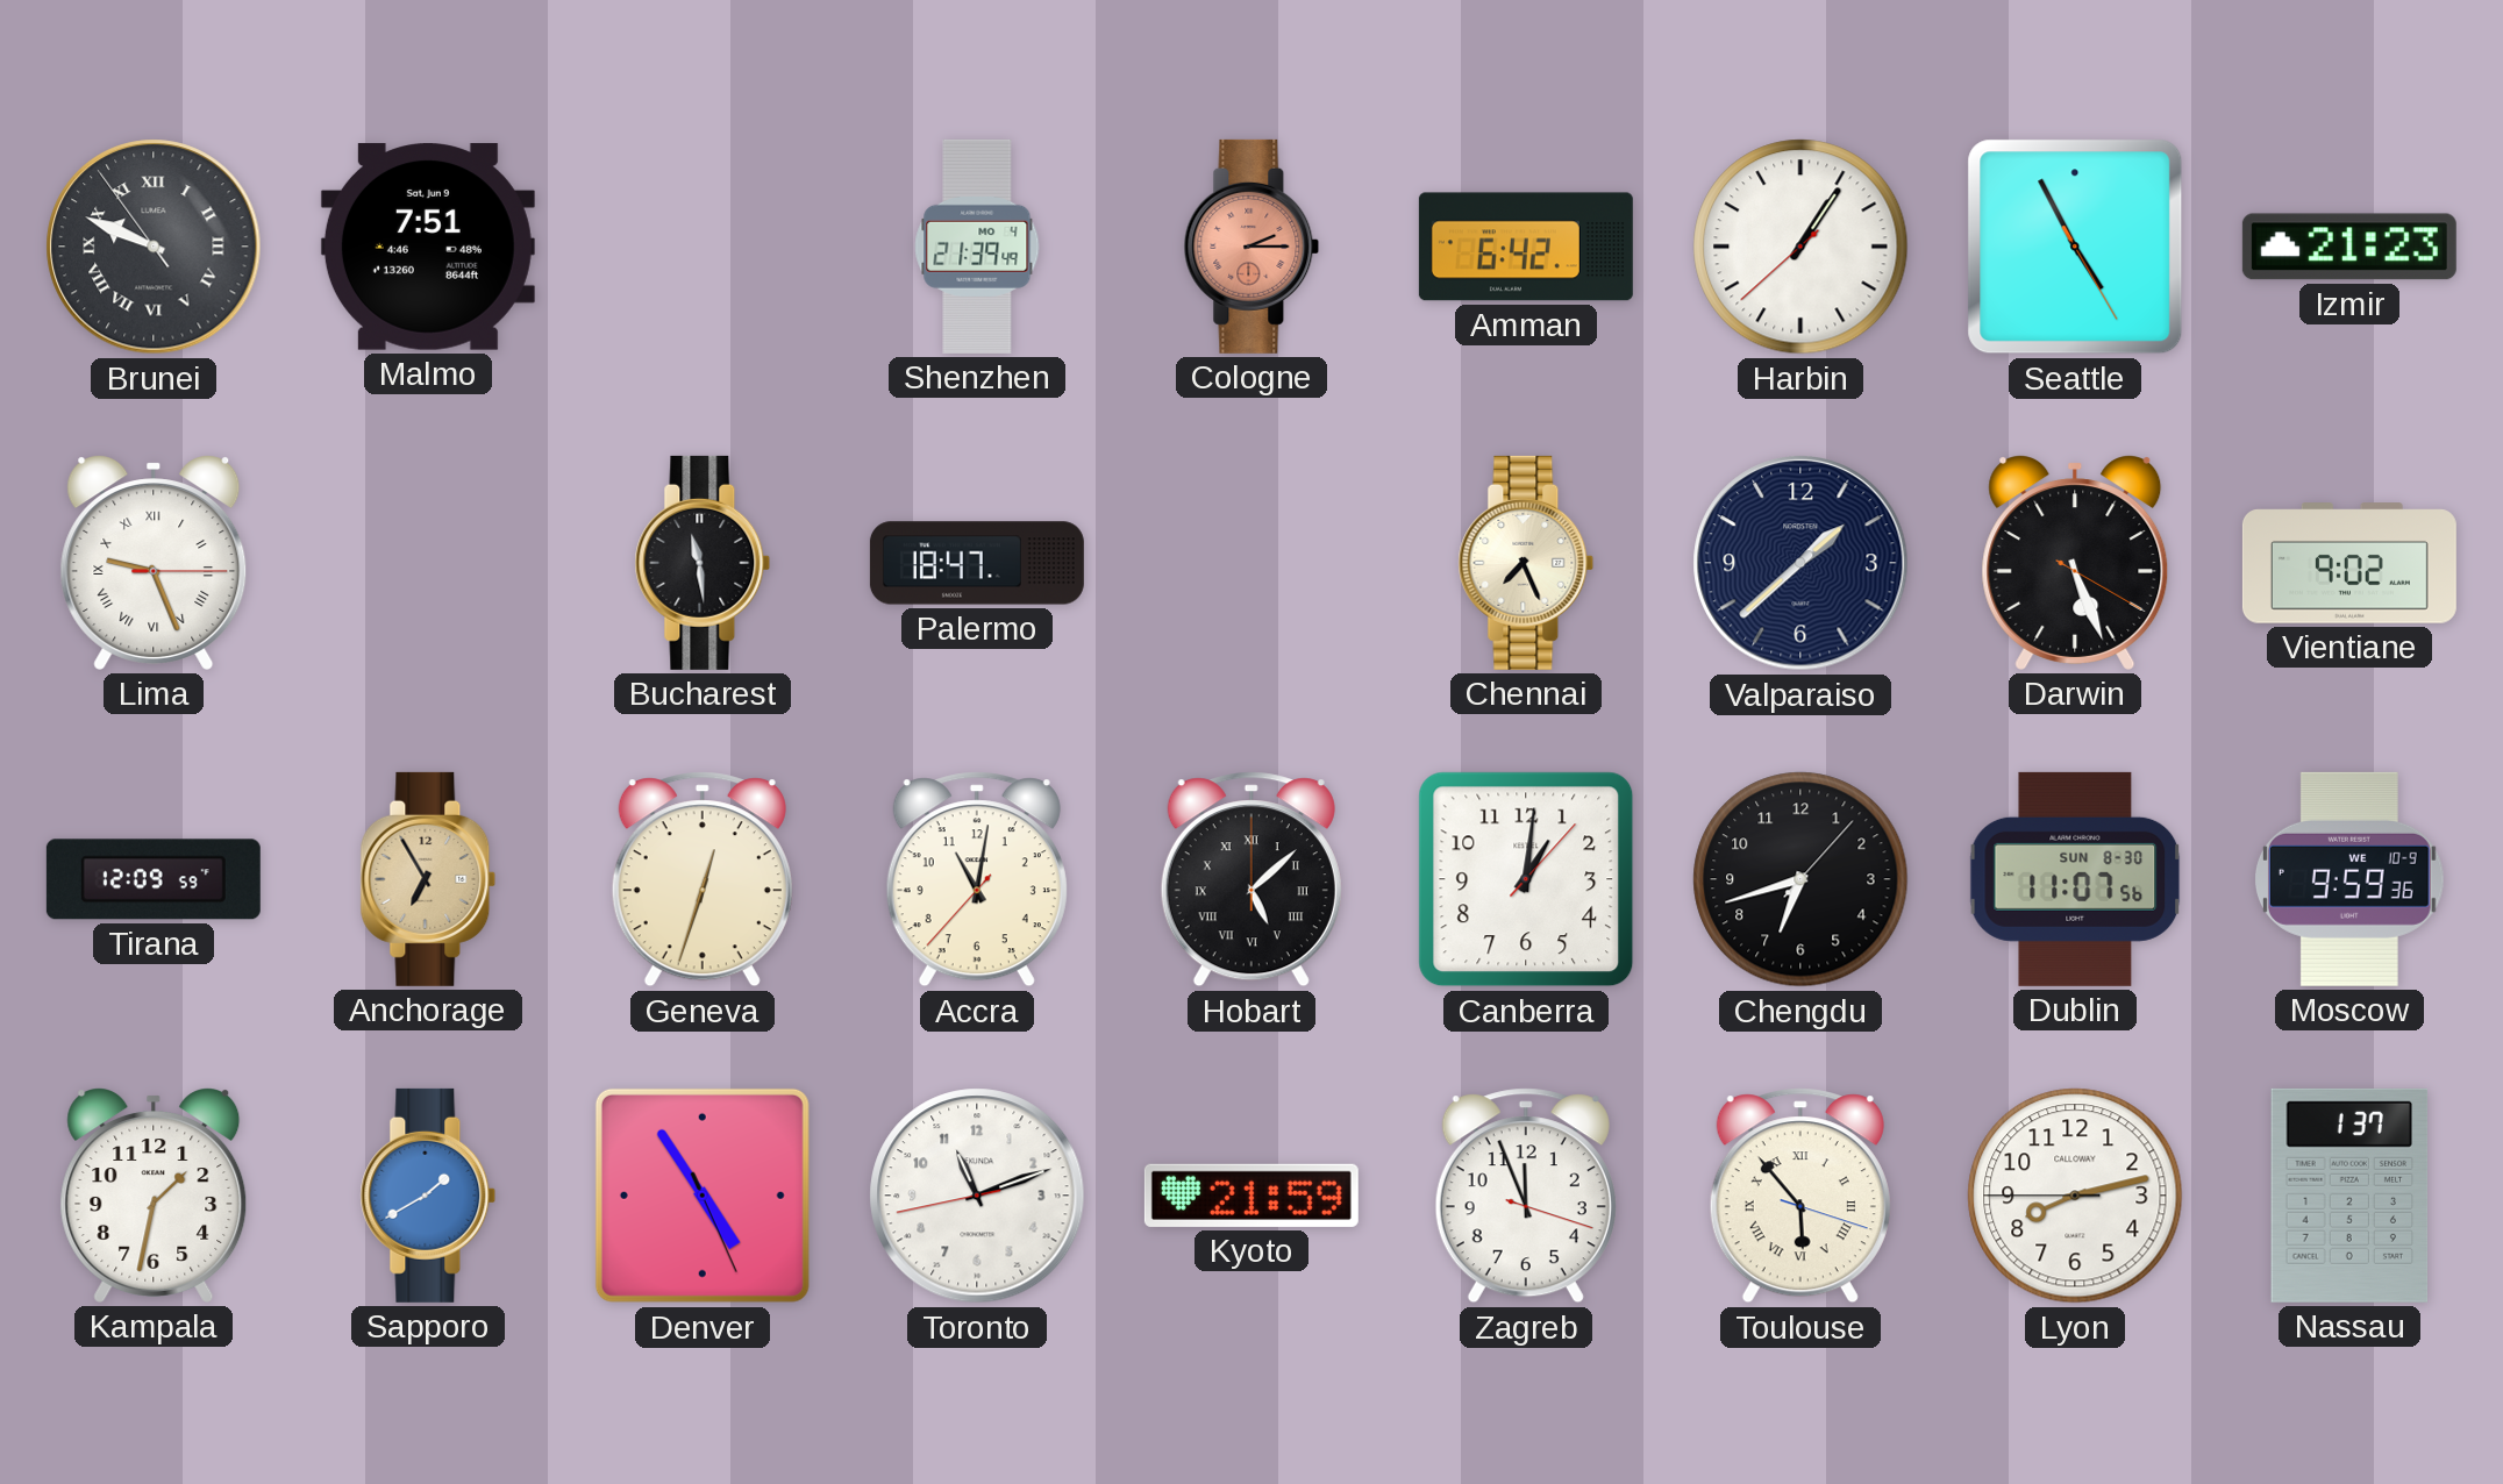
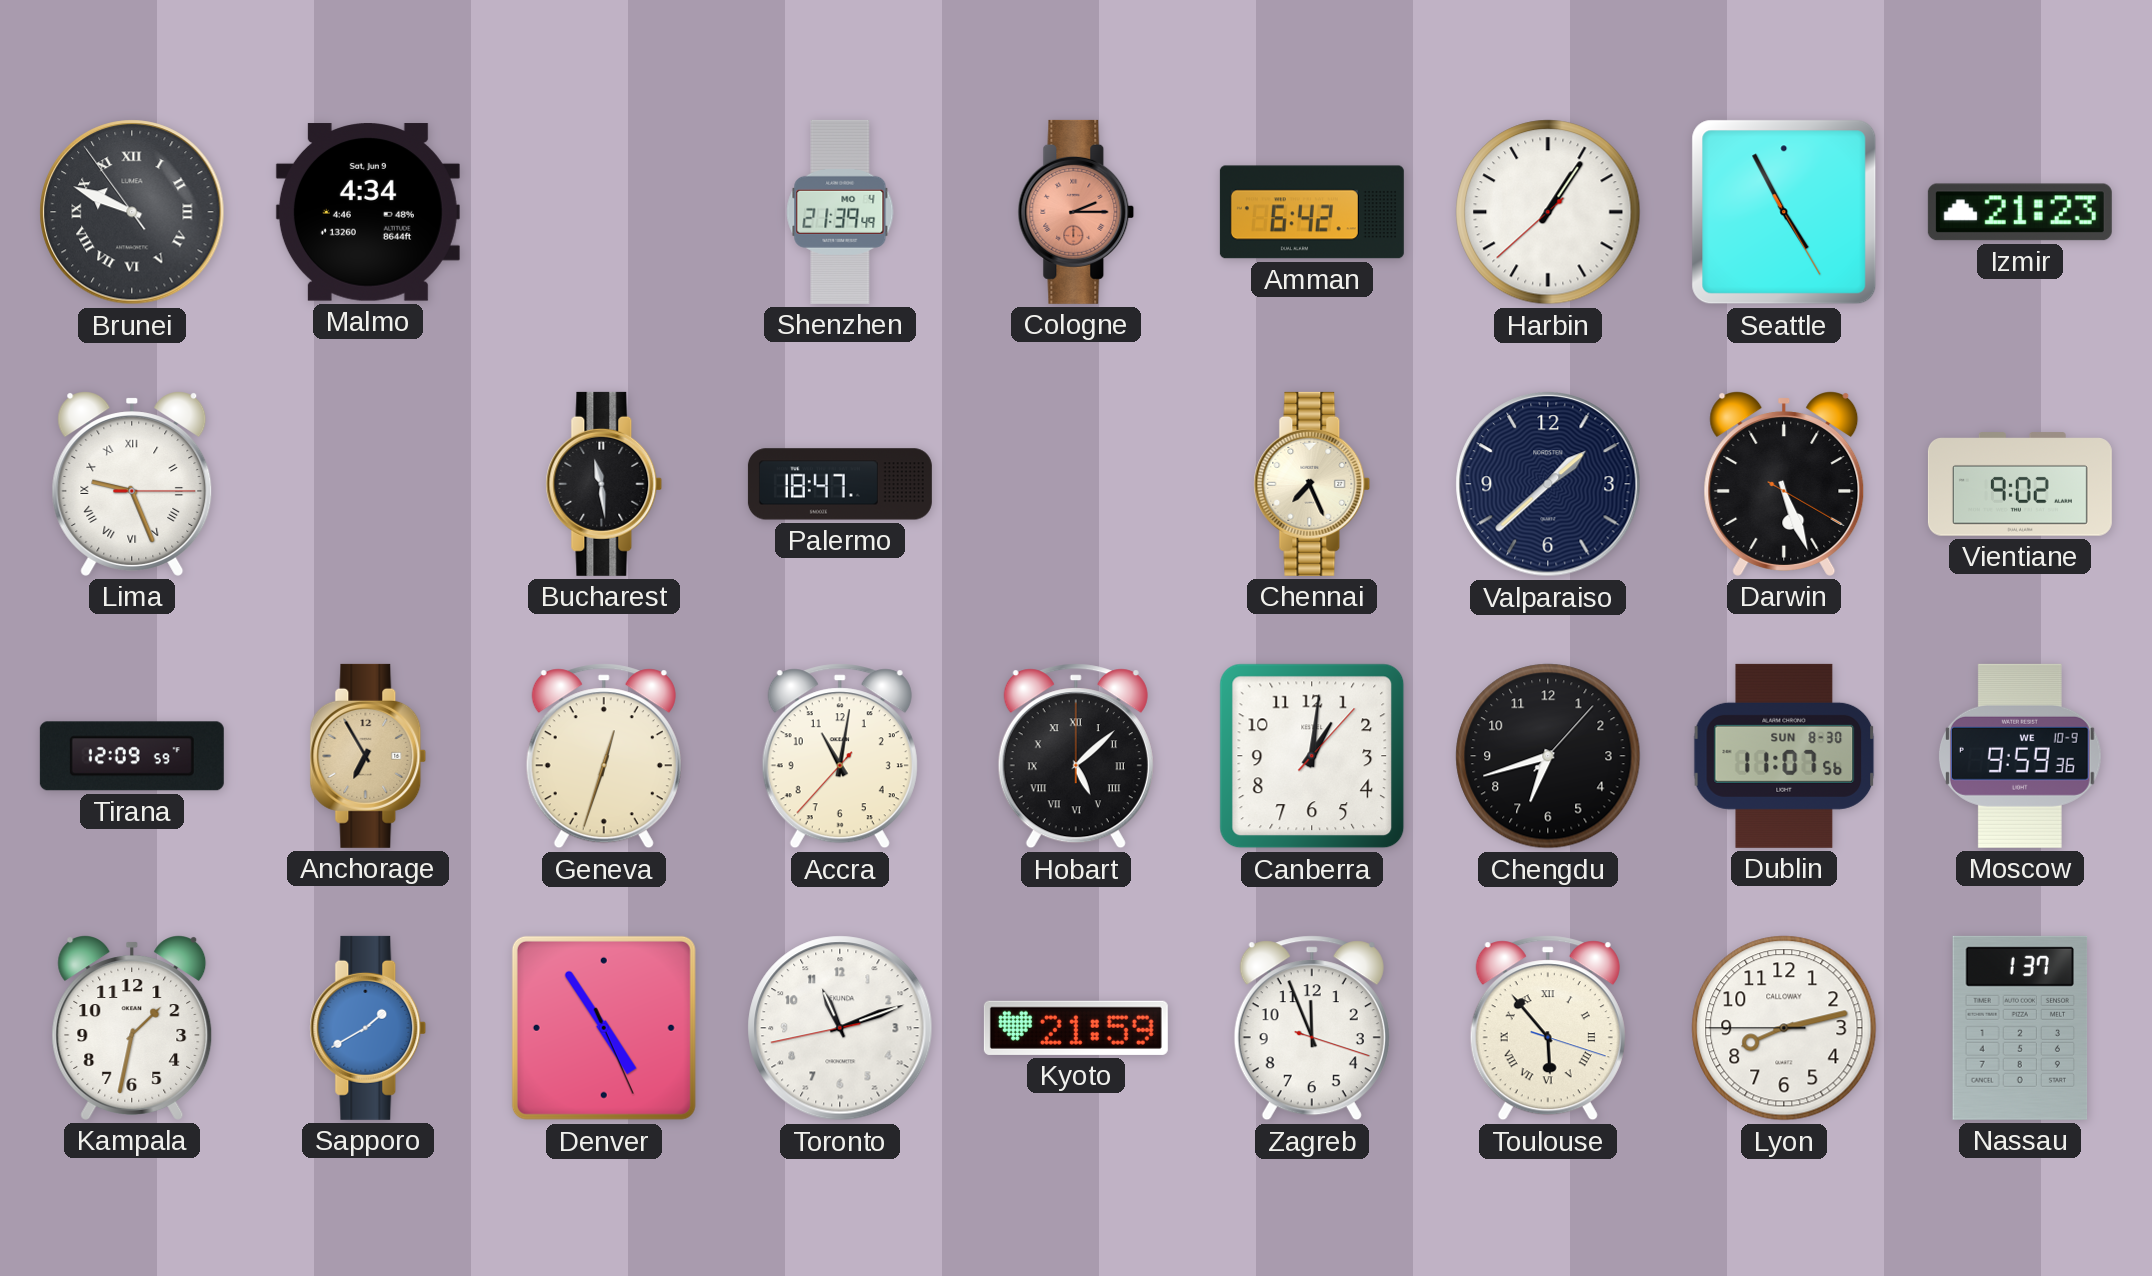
Malmo: 7:51 -> 4:34
